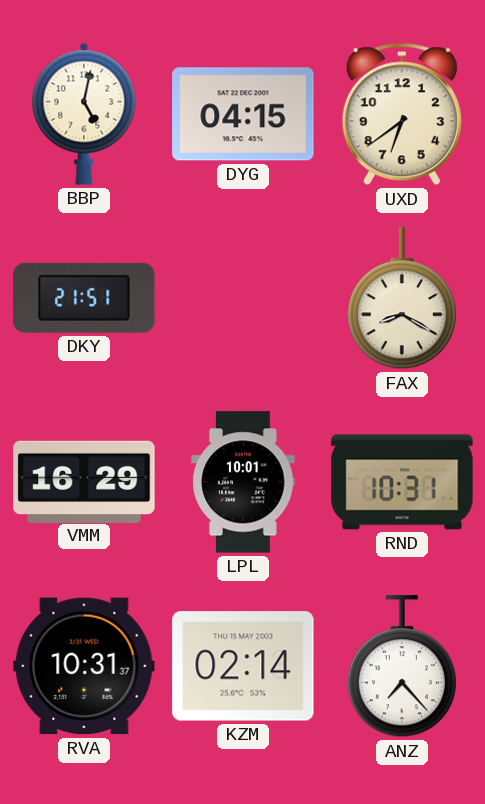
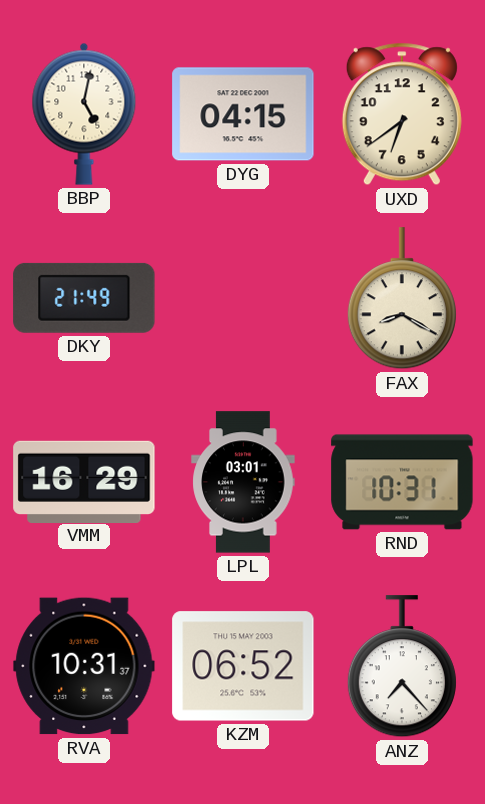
DKY: 21:51 -> 21:49
LPL: 10:01 -> 03:01
KZM: 02:14 -> 06:52
